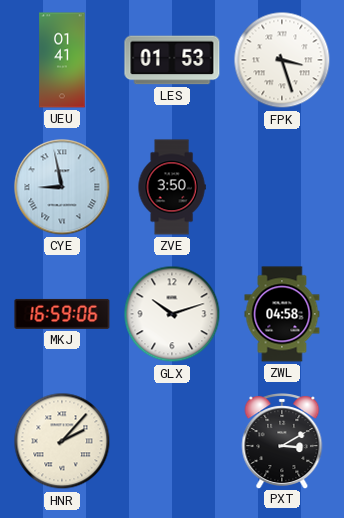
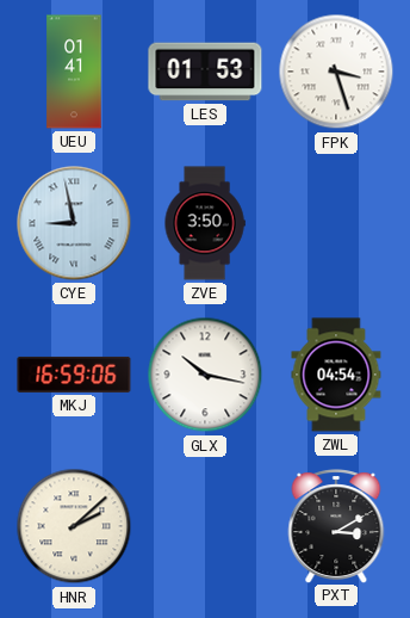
GLX: 10:12 -> 10:17
ZWL: 04:58 -> 04:54
HNR: 2:07 -> 2:08
